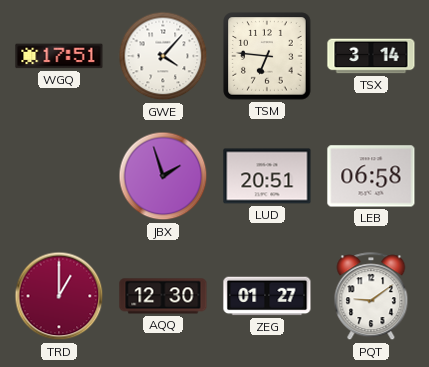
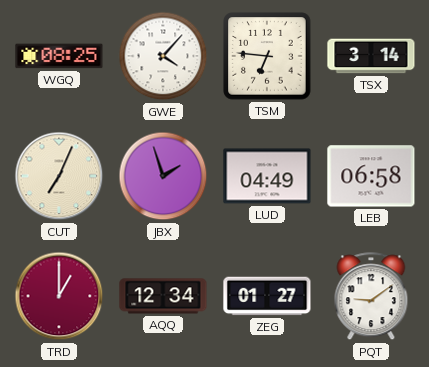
WGQ: 17:51 -> 08:25
CUT: none -> 7:04
LUD: 20:51 -> 04:49
AQQ: 12:30 -> 12:34
